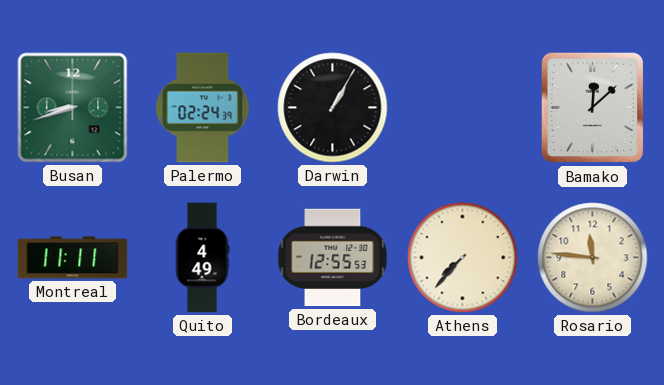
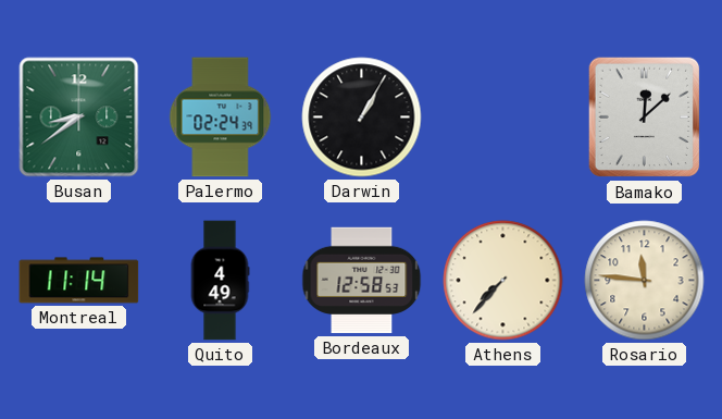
Busan: 8:42 -> 8:39
Montreal: 11:11 -> 11:14
Bordeaux: 12:55 -> 12:58
